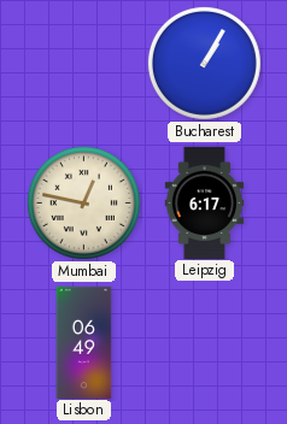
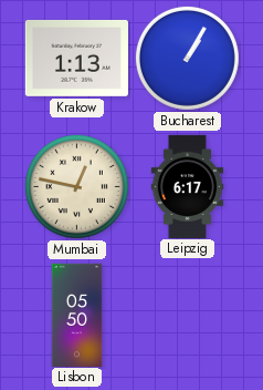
Krakow: none -> 1:13
Lisbon: 06:49 -> 05:50
